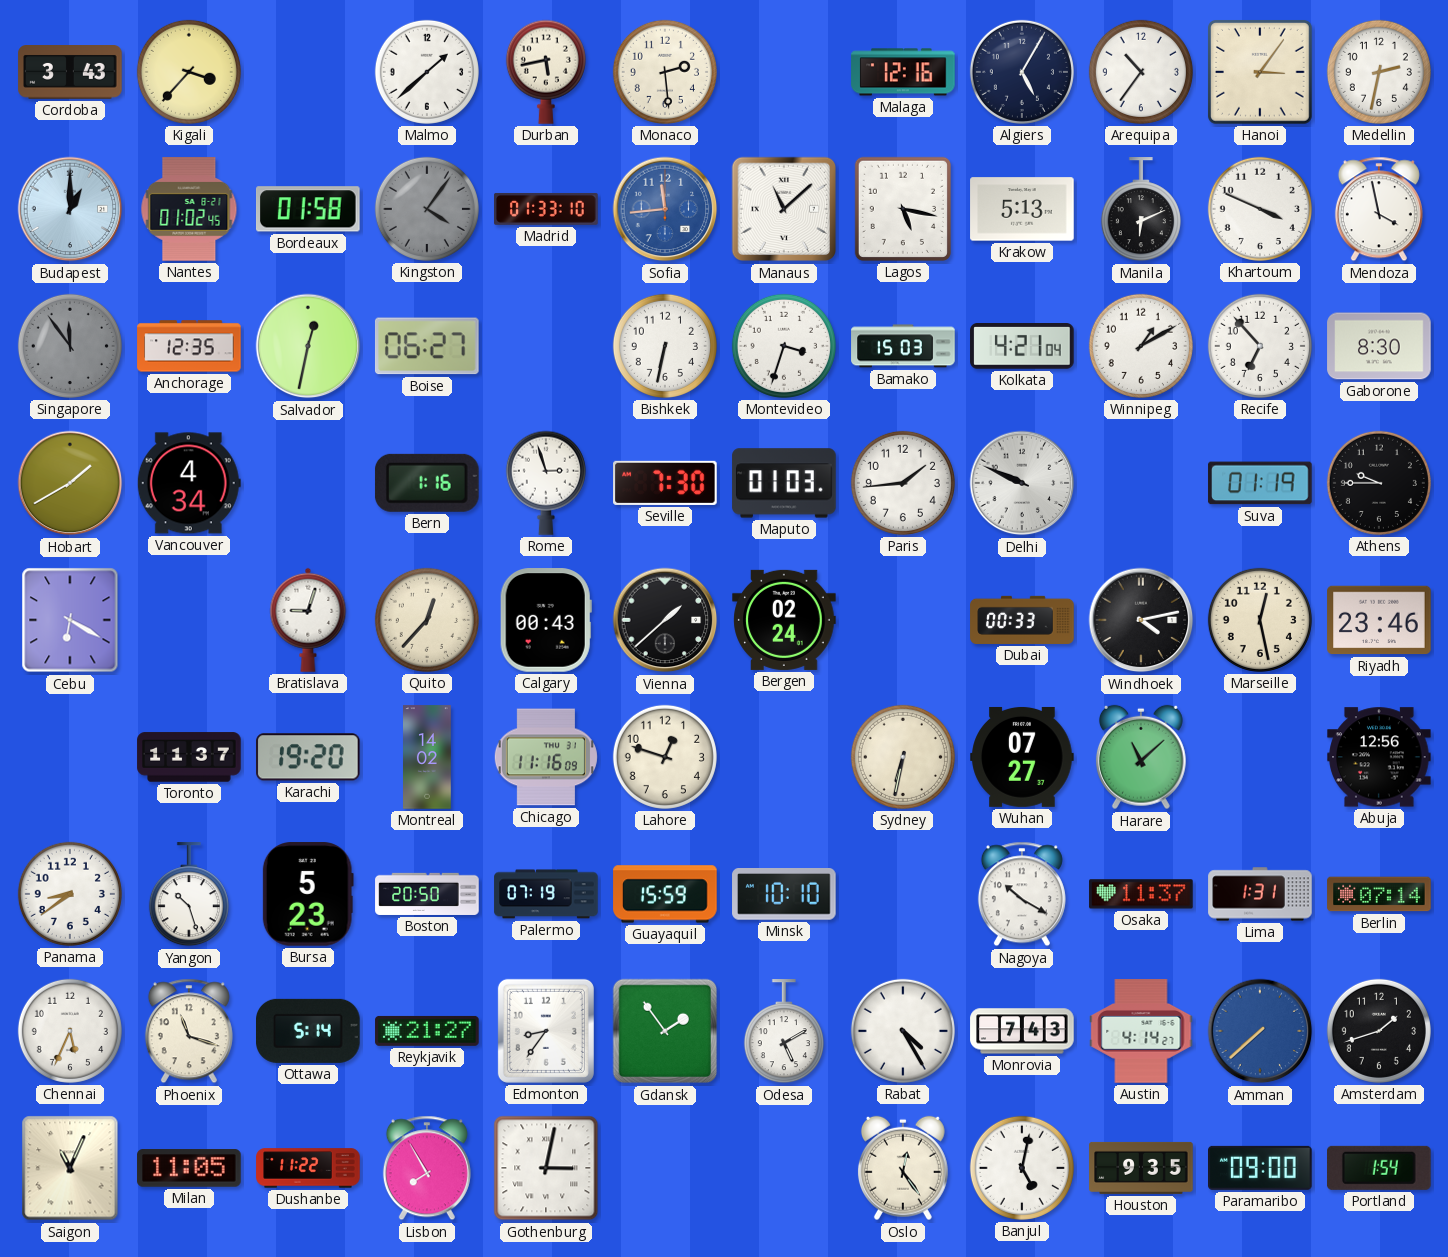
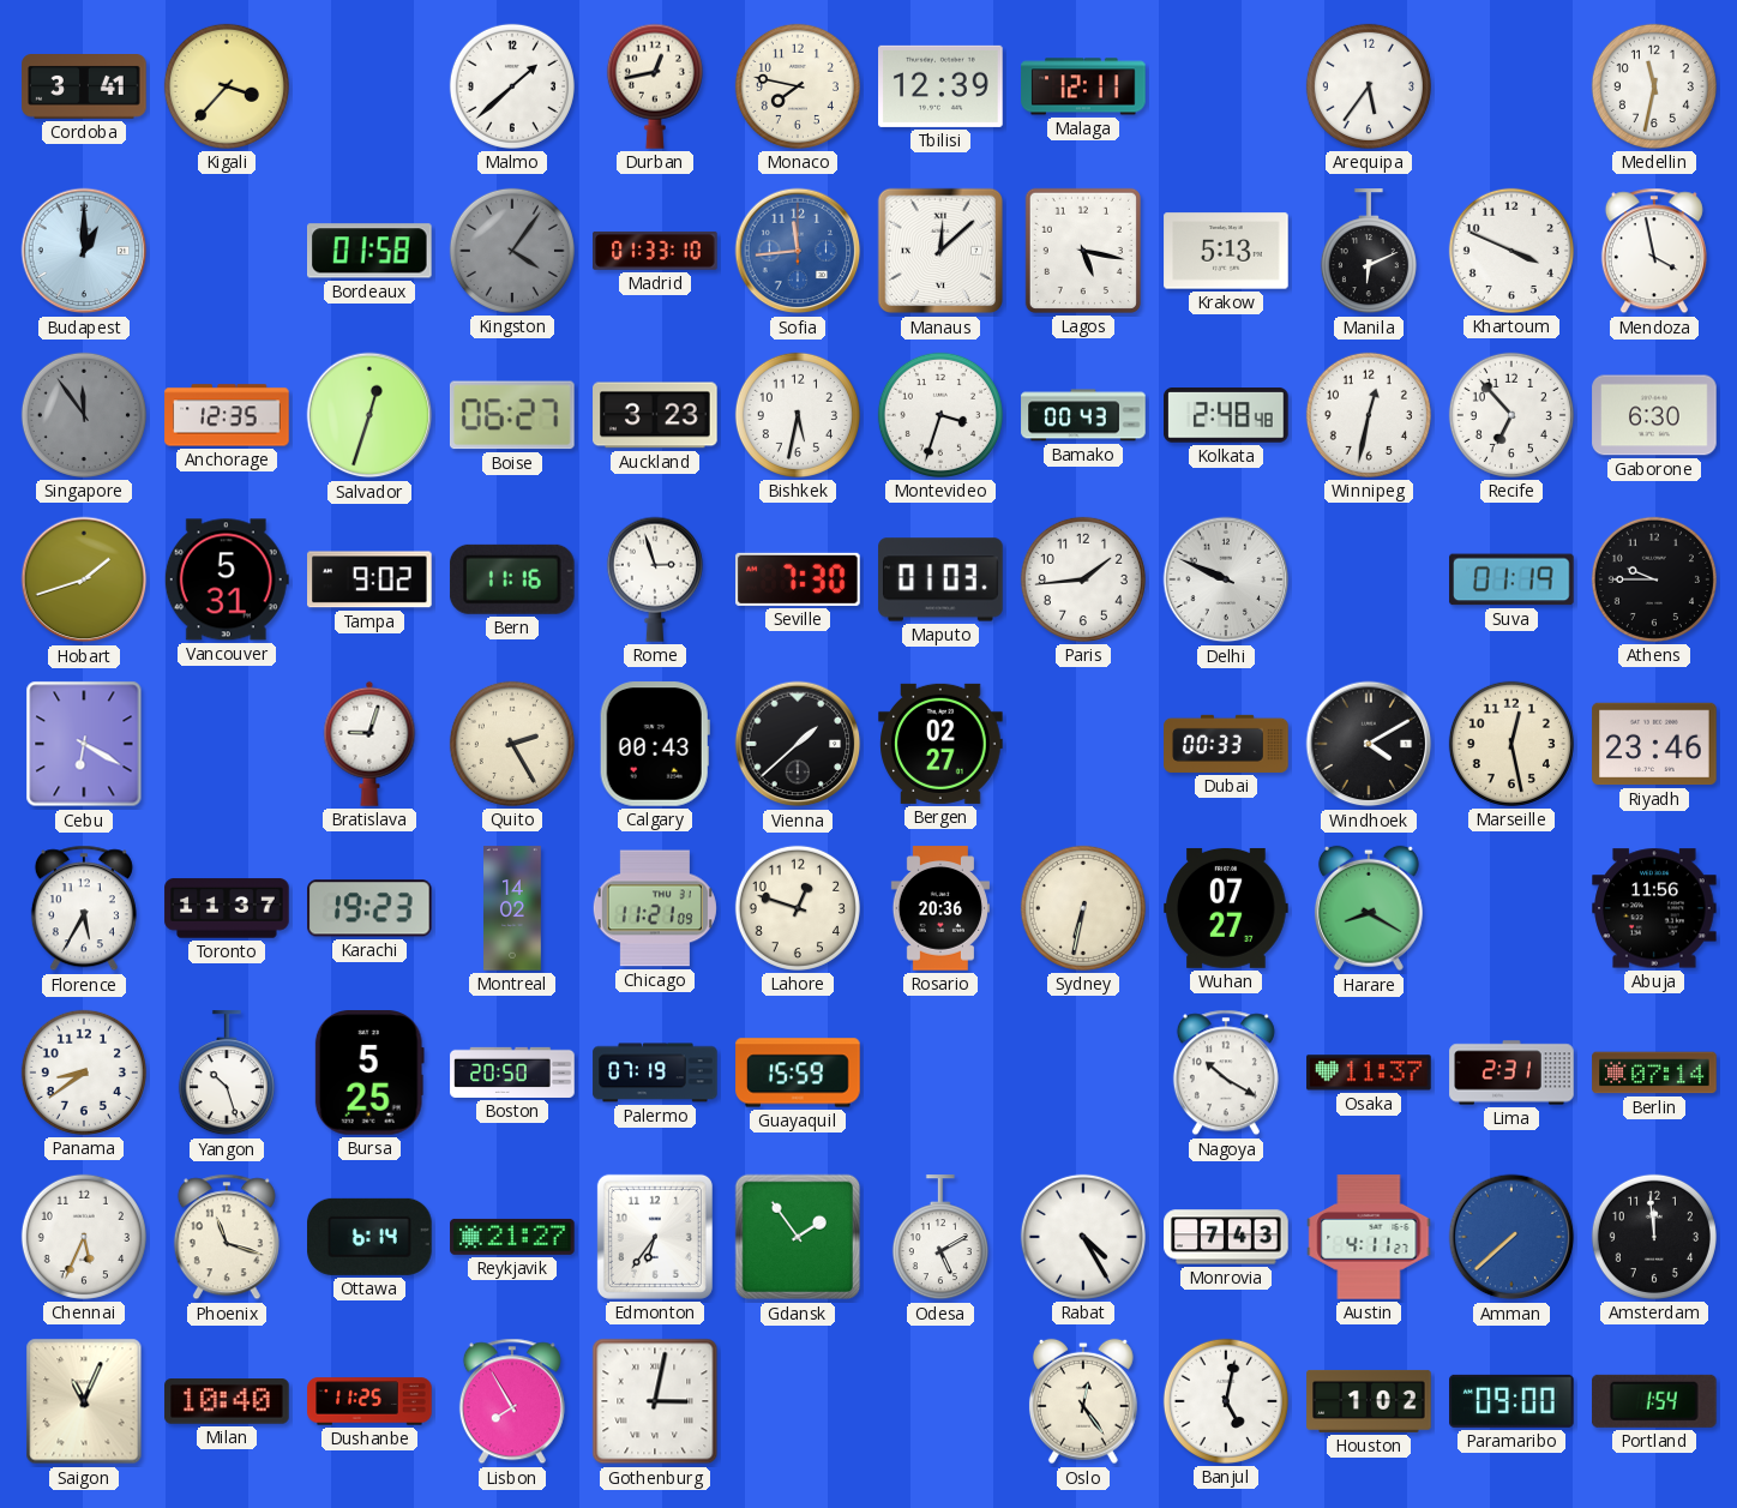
Cordoba: 3:43 -> 3:41
Durban: 5:43 -> 12:43
Monaco: 2:29 -> 7:47
Tbilisi: none -> 12:39
Malaga: 12:16 -> 12:11
Algiers: 5:05 -> none
Arequipa: 10:36 -> 5:36
Hanoi: 3:06 -> none
Medellin: 2:32 -> 11:32
Nantes: 01:02 -> none
Manaus: 11:08 -> 12:08
Salvador: 12:32 -> 12:33
Auckland: none -> 3:23
Bishkek: 6:32 -> 5:32
Bamako: 15:03 -> 00:43
Kolkata: 4:21 -> 2:48
Winnipeg: 1:10 -> 12:32
Gaborone: 8:30 -> 6:30
Hobart: 1:40 -> 1:42
Vancouver: 4:34 -> 5:31
Tampa: none -> 9:02
Bern: 1:16 -> 11:16
Quito: 12:37 -> 2:25
Bergen: 02:24 -> 02:27
Windhoek: 4:13 -> 4:10
Florence: none -> 5:35
Karachi: 19:20 -> 19:23
Chicago: 11:16 -> 11:21
Rosario: none -> 20:36
Harare: 11:08 -> 8:20
Abuja: 12:56 -> 11:56
Bursa: 5:23 -> 5:25
Minsk: 10:10 -> none
Lima: 1:31 -> 2:31
Ottawa: 5:14 -> 6:14
Edmonton: 8:36 -> 6:36
Austin: 4:14 -> 4:11
Amsterdam: 1:42 -> 11:59
Milan: 11:05 -> 10:40
Dushanbe: 11:22 -> 11:25
Houston: 9:35 -> 1:02
